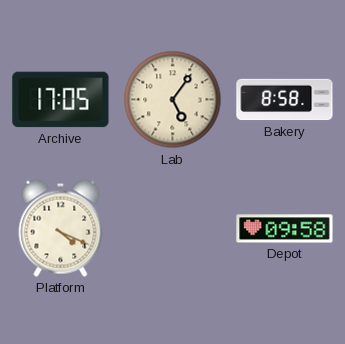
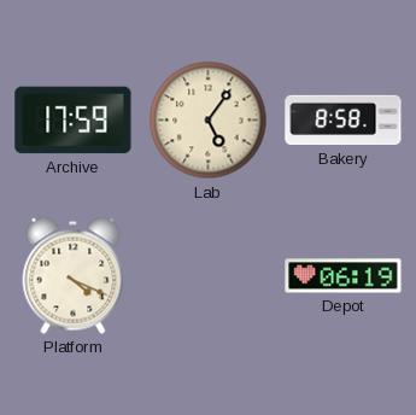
Archive: 17:05 -> 17:59
Depot: 09:58 -> 06:19
